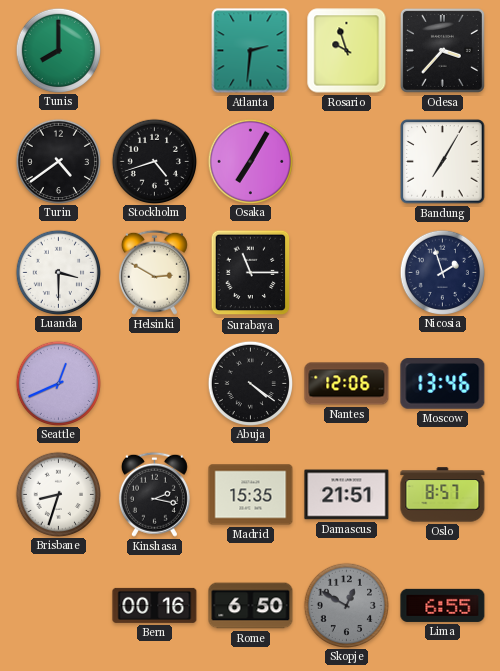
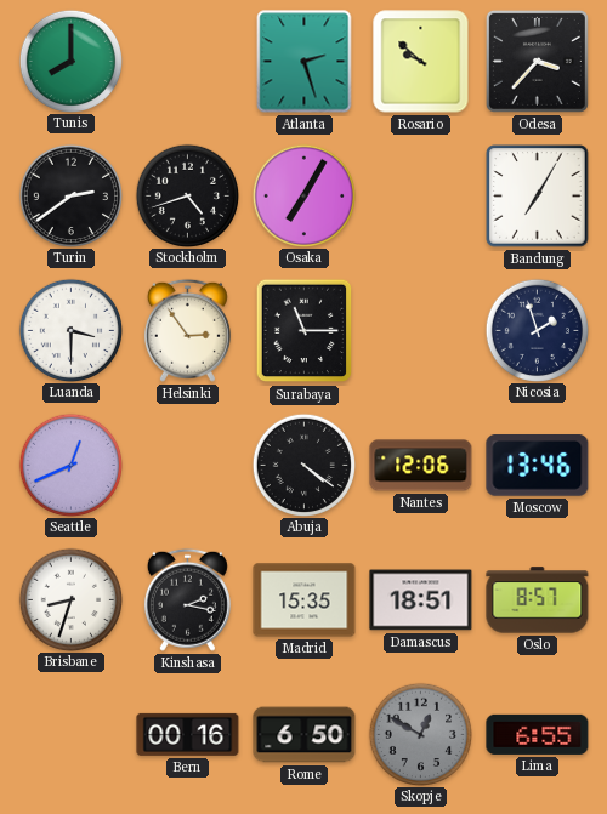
Atlanta: 2:31 -> 2:27
Rosario: 9:57 -> 9:52
Turin: 4:39 -> 2:39
Helsinki: 2:50 -> 2:54
Damascus: 21:51 -> 18:51
